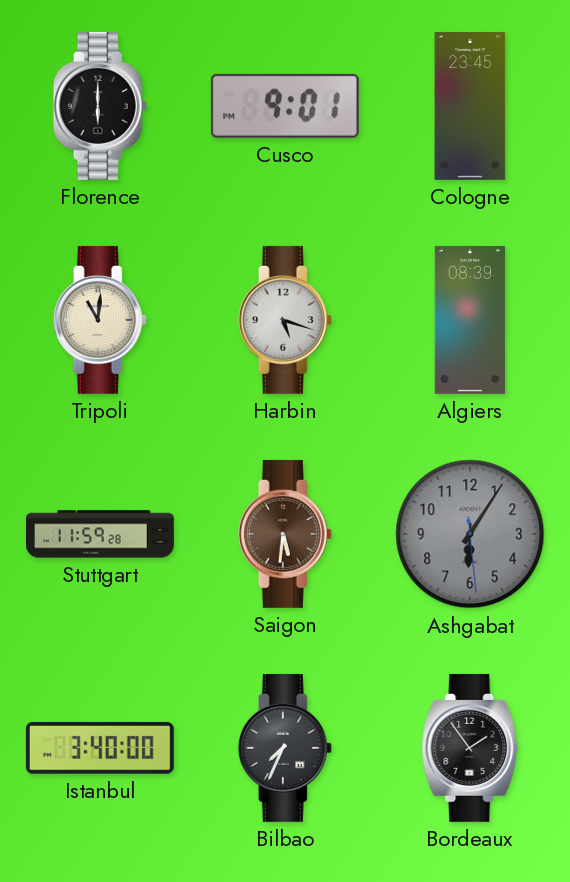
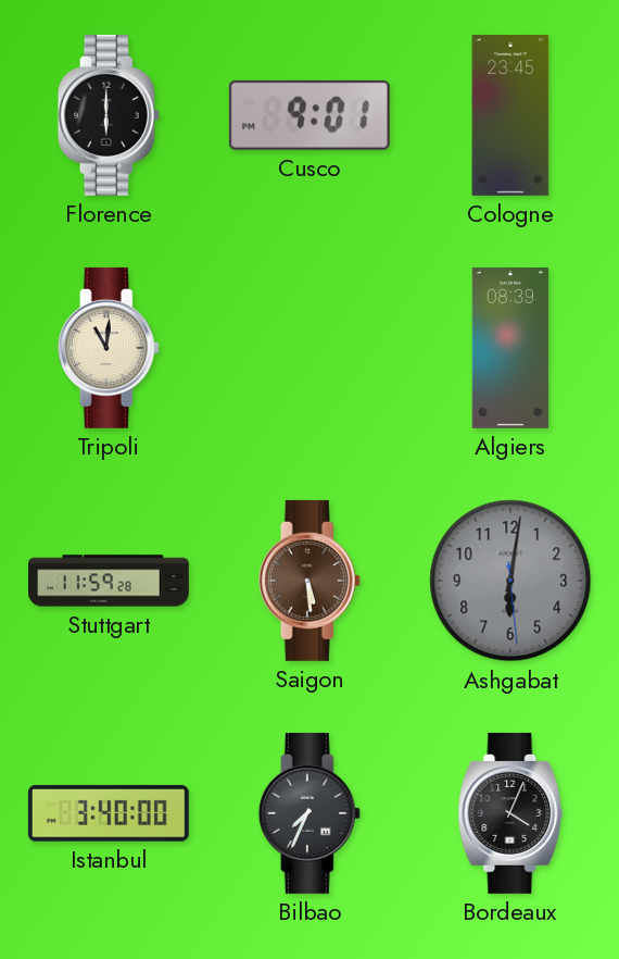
Harbin: 5:18 -> none
Saigon: 5:31 -> 5:29
Ashgabat: 6:05 -> 6:01
Bordeaux: 1:54 -> 4:04
